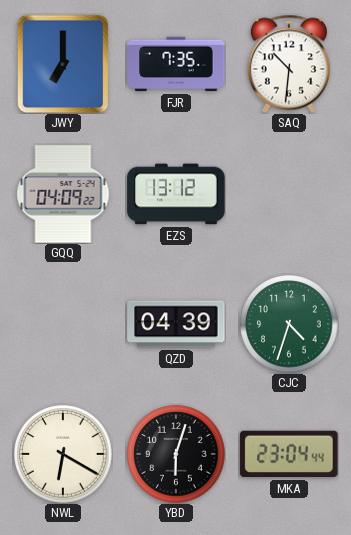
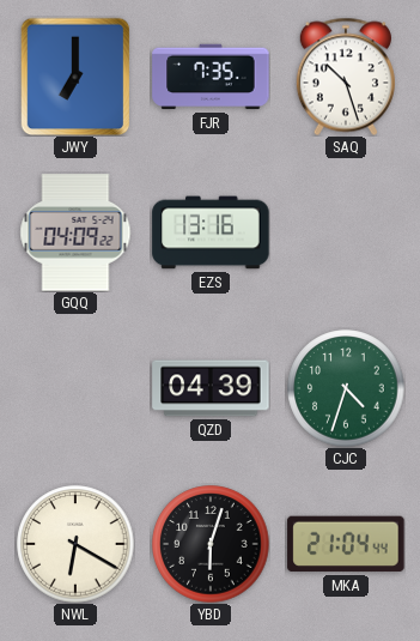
SAQ: 10:31 -> 10:27
EZS: 13:12 -> 13:16
MKA: 23:04 -> 21:04
